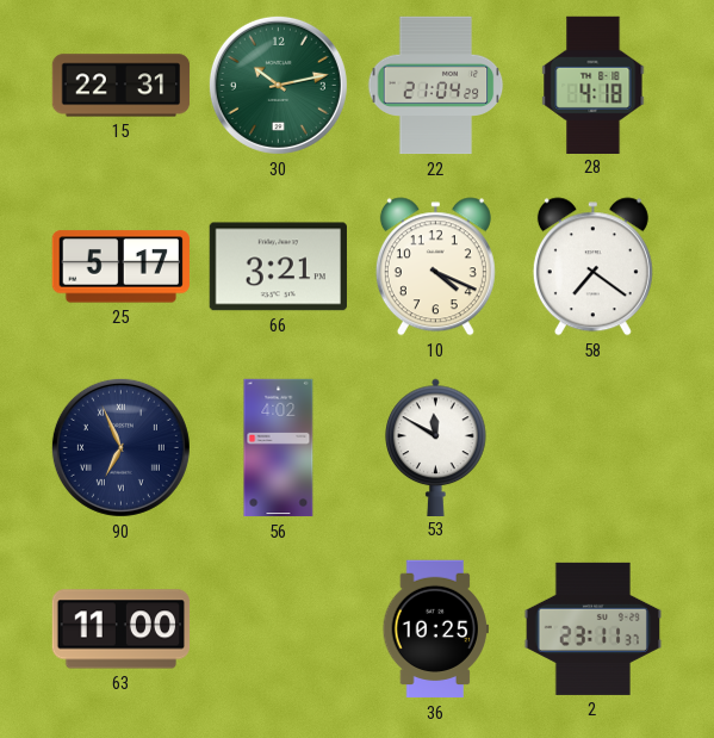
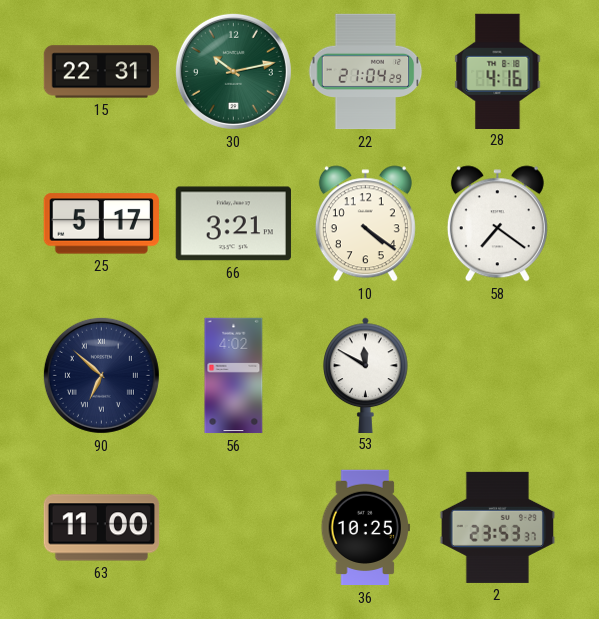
28: 4:18 -> 4:16
10: 4:19 -> 4:21
90: 6:56 -> 6:52
2: 23:11 -> 23:53
